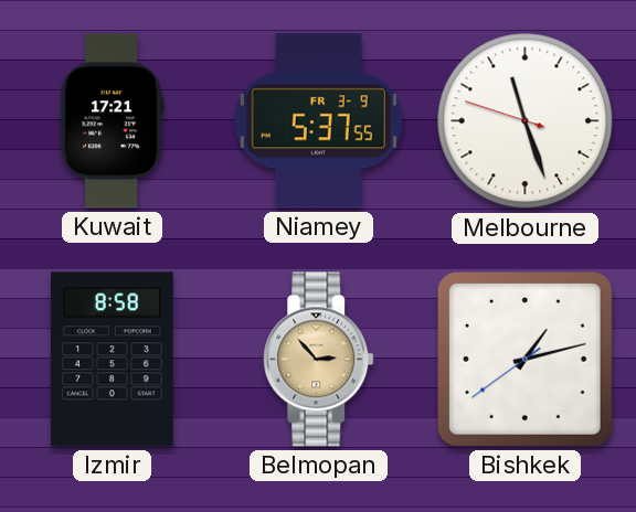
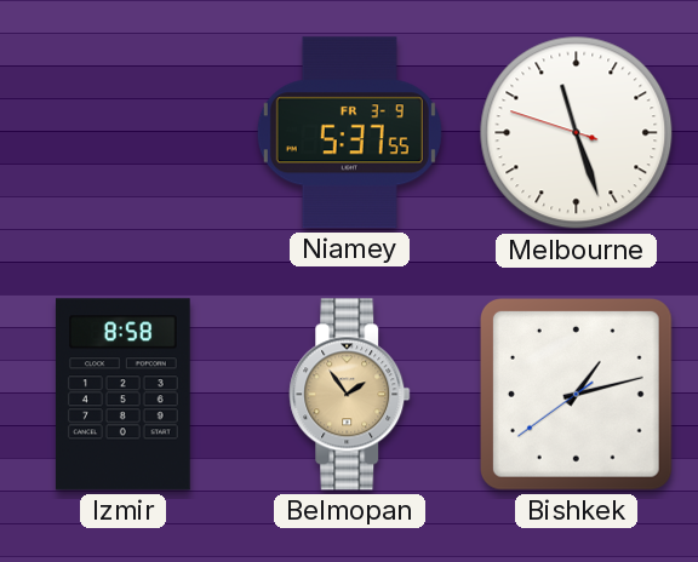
Kuwait: 17:21 -> none
Belmopan: 2:53 -> 1:54
